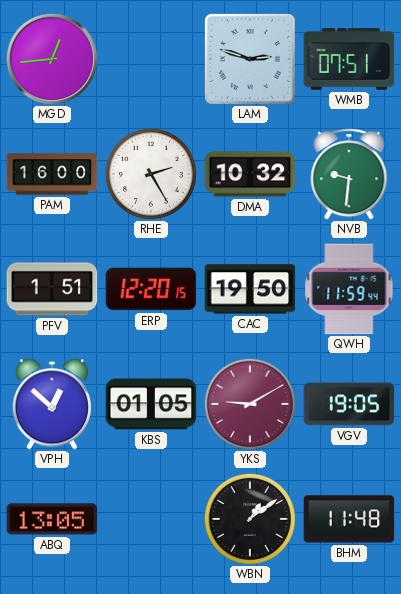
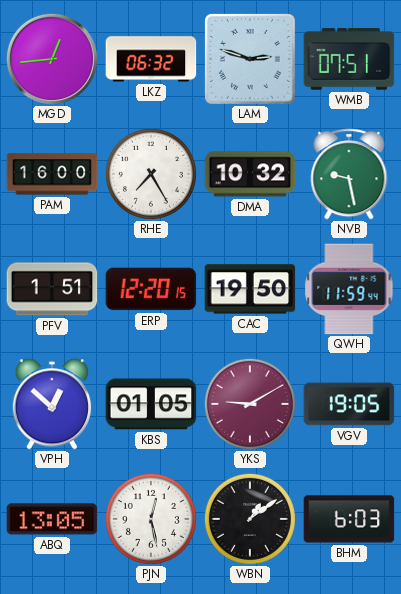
LKZ: none -> 06:32
RHE: 2:25 -> 7:25
NVB: 9:31 -> 9:28
PJN: none -> 12:28
BHM: 11:48 -> 6:03
